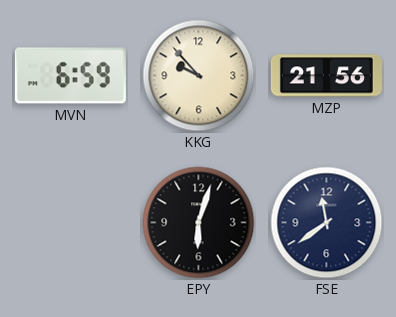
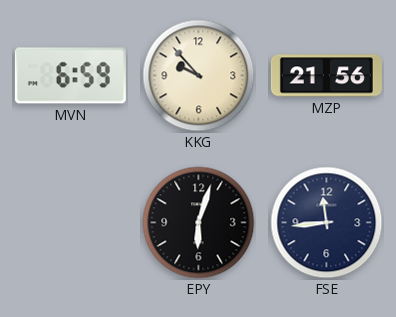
FSE: 11:39 -> 11:44
